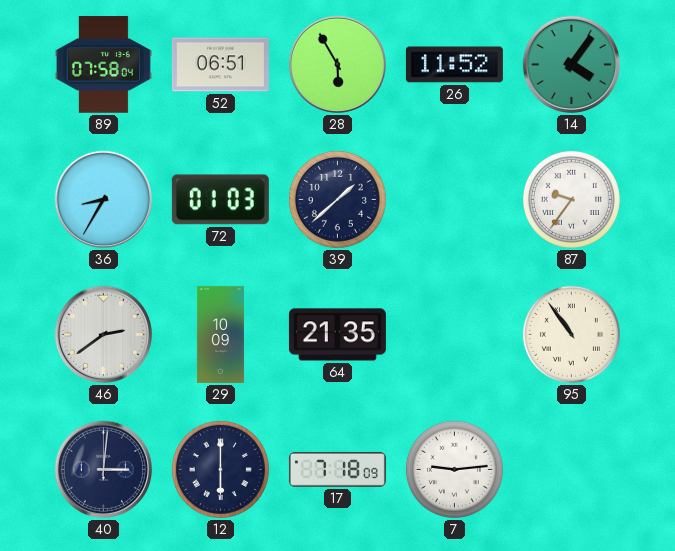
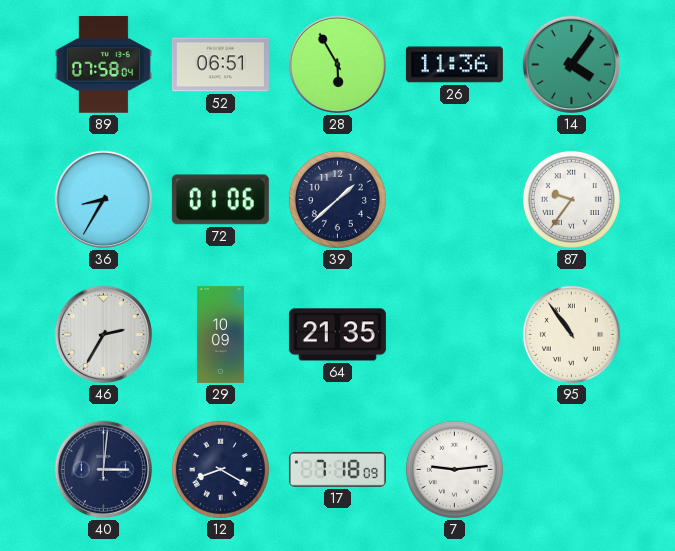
26: 11:52 -> 11:36
72: 01:03 -> 01:06
46: 2:39 -> 2:35
12: 6:00 -> 8:20
